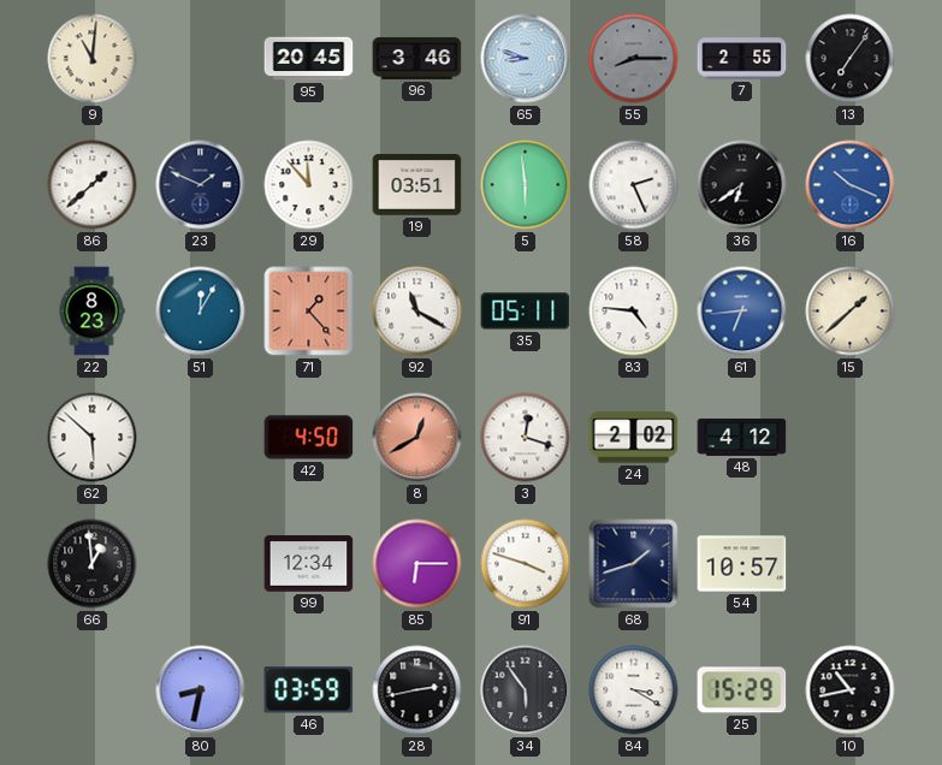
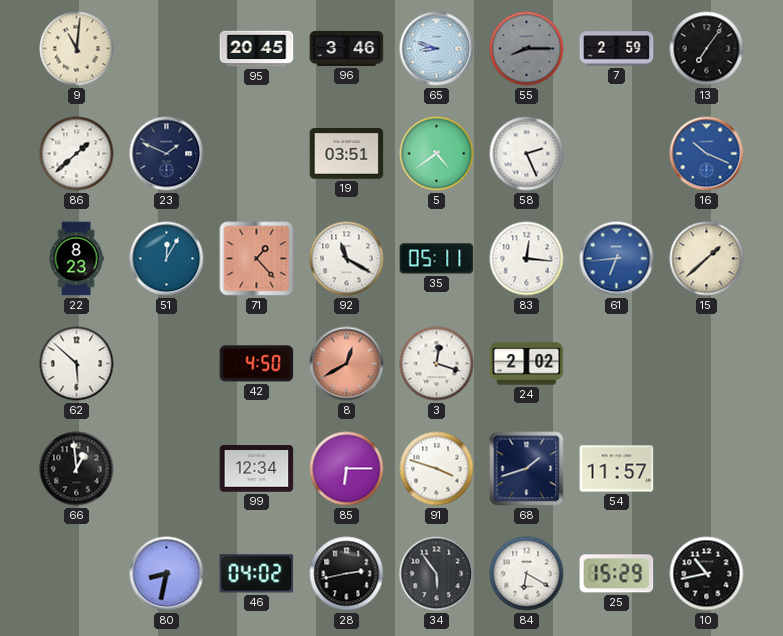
7: 2:55 -> 2:59
29: 11:53 -> none
5: 5:59 -> 4:39
36: 6:39 -> none
83: 4:46 -> 12:16
48: 4:12 -> none
54: 10:57 -> 11:57
46: 03:59 -> 04:02
84: 3:20 -> 6:20
